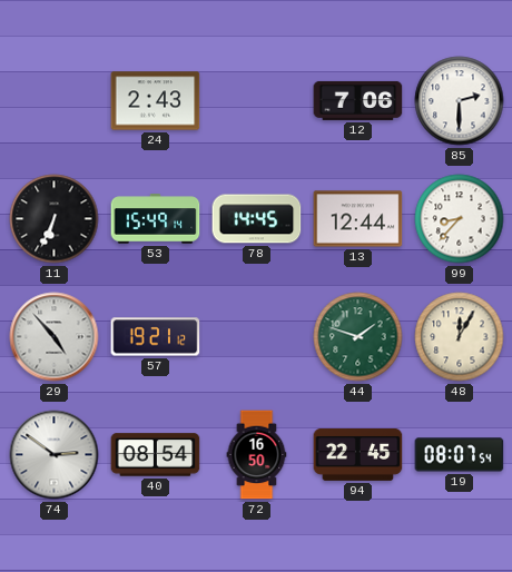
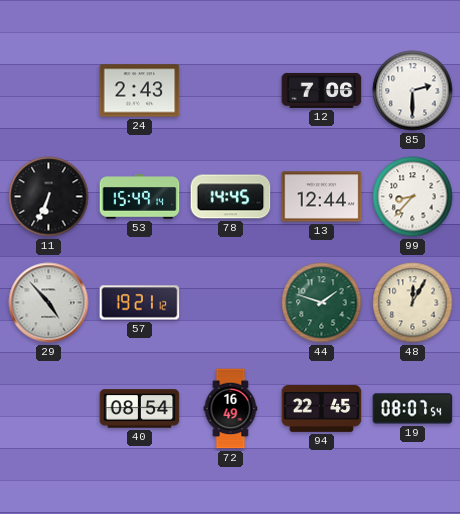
74: 2:51 -> none
72: 16:50 -> 16:49
